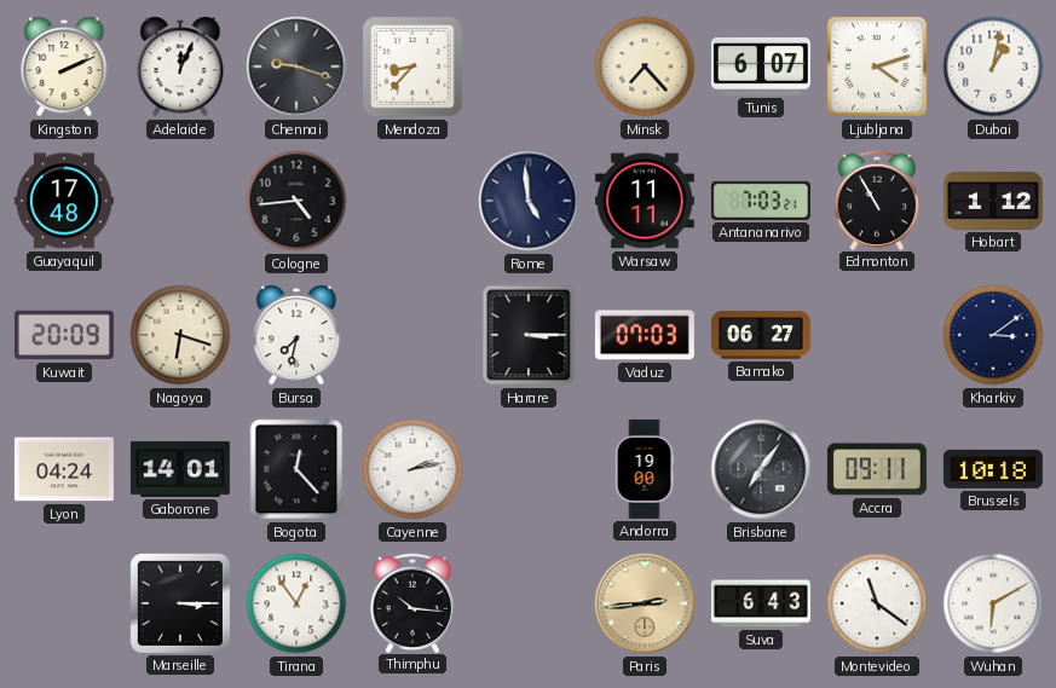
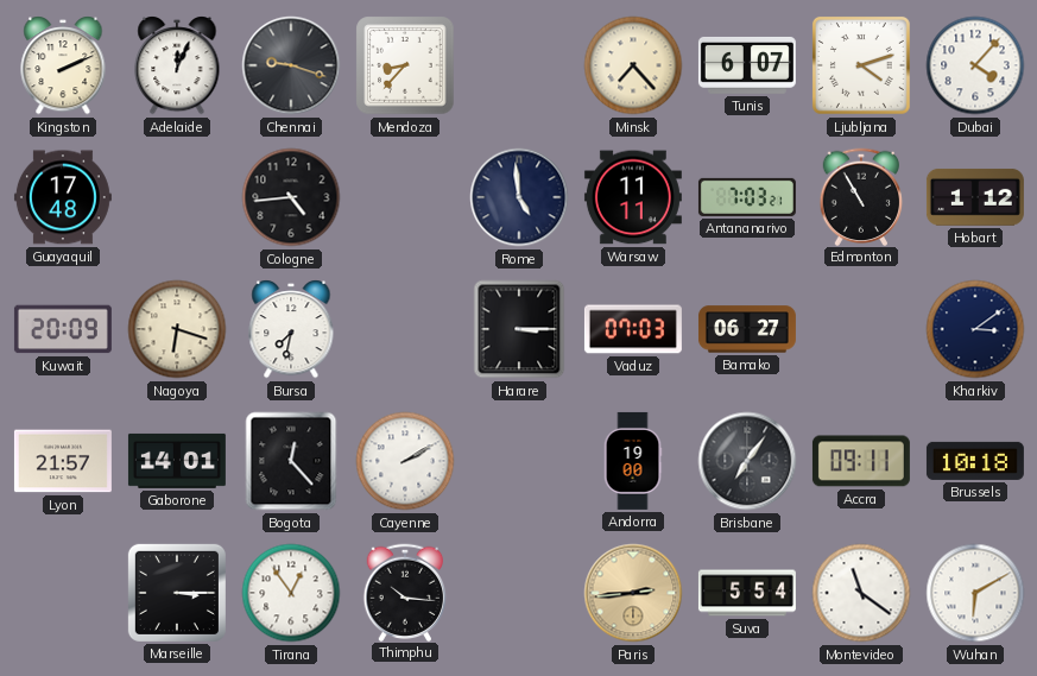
Dubai: 1:02 -> 4:07
Lyon: 04:24 -> 21:57
Cayenne: 2:13 -> 2:10
Suva: 6:43 -> 5:54
